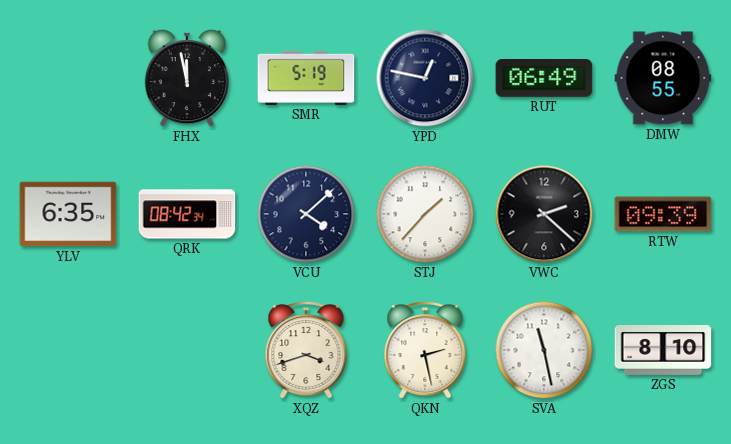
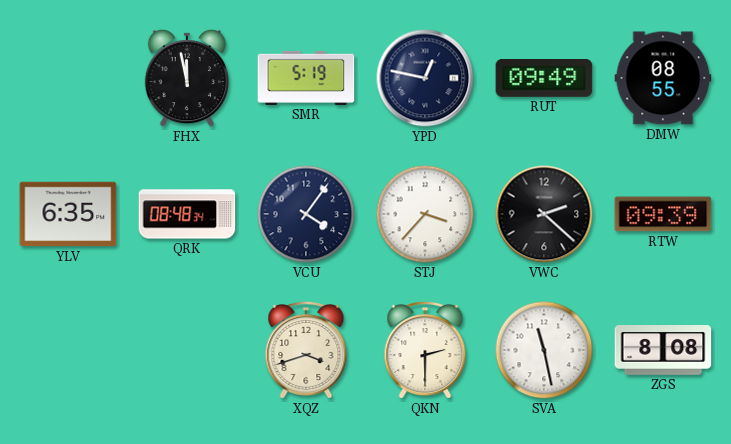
RUT: 06:49 -> 09:49
QRK: 08:42 -> 08:48
VCU: 4:08 -> 4:06
STJ: 1:37 -> 3:37
QKN: 2:28 -> 2:30
ZGS: 8:10 -> 8:08
